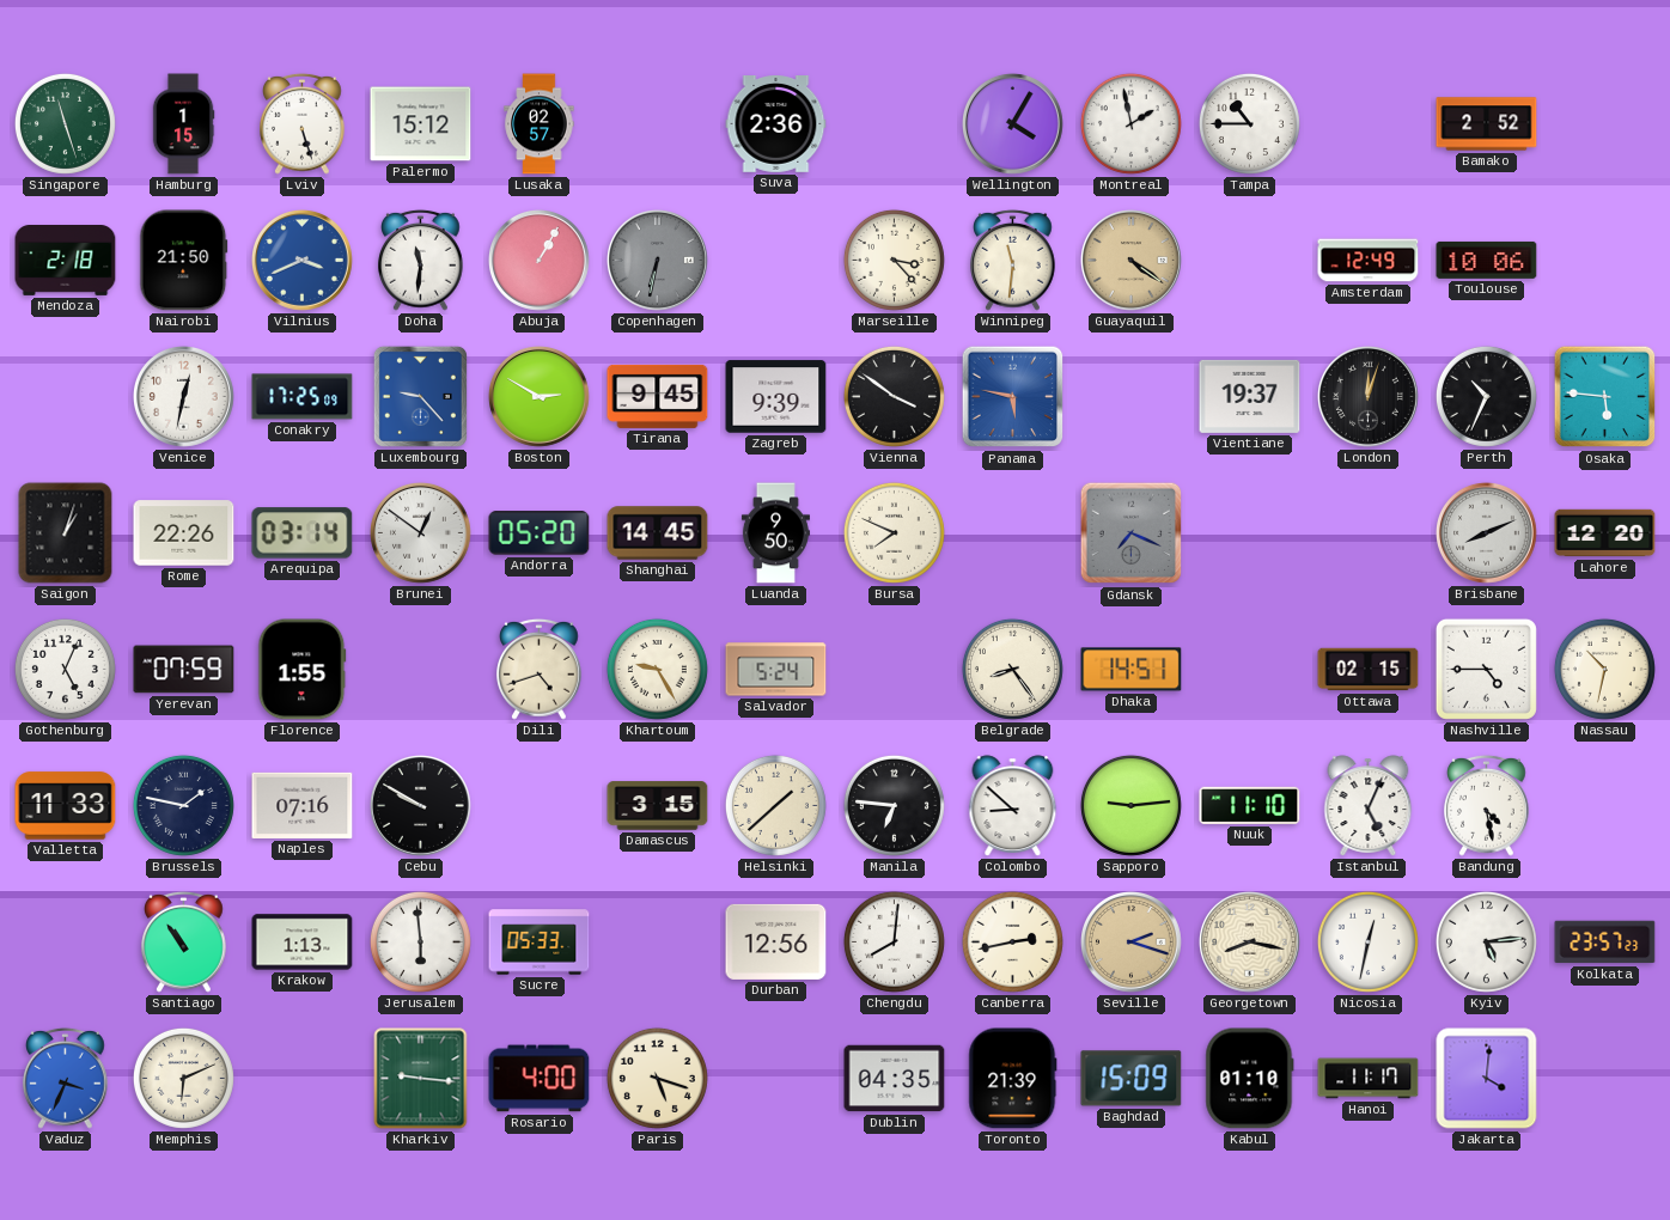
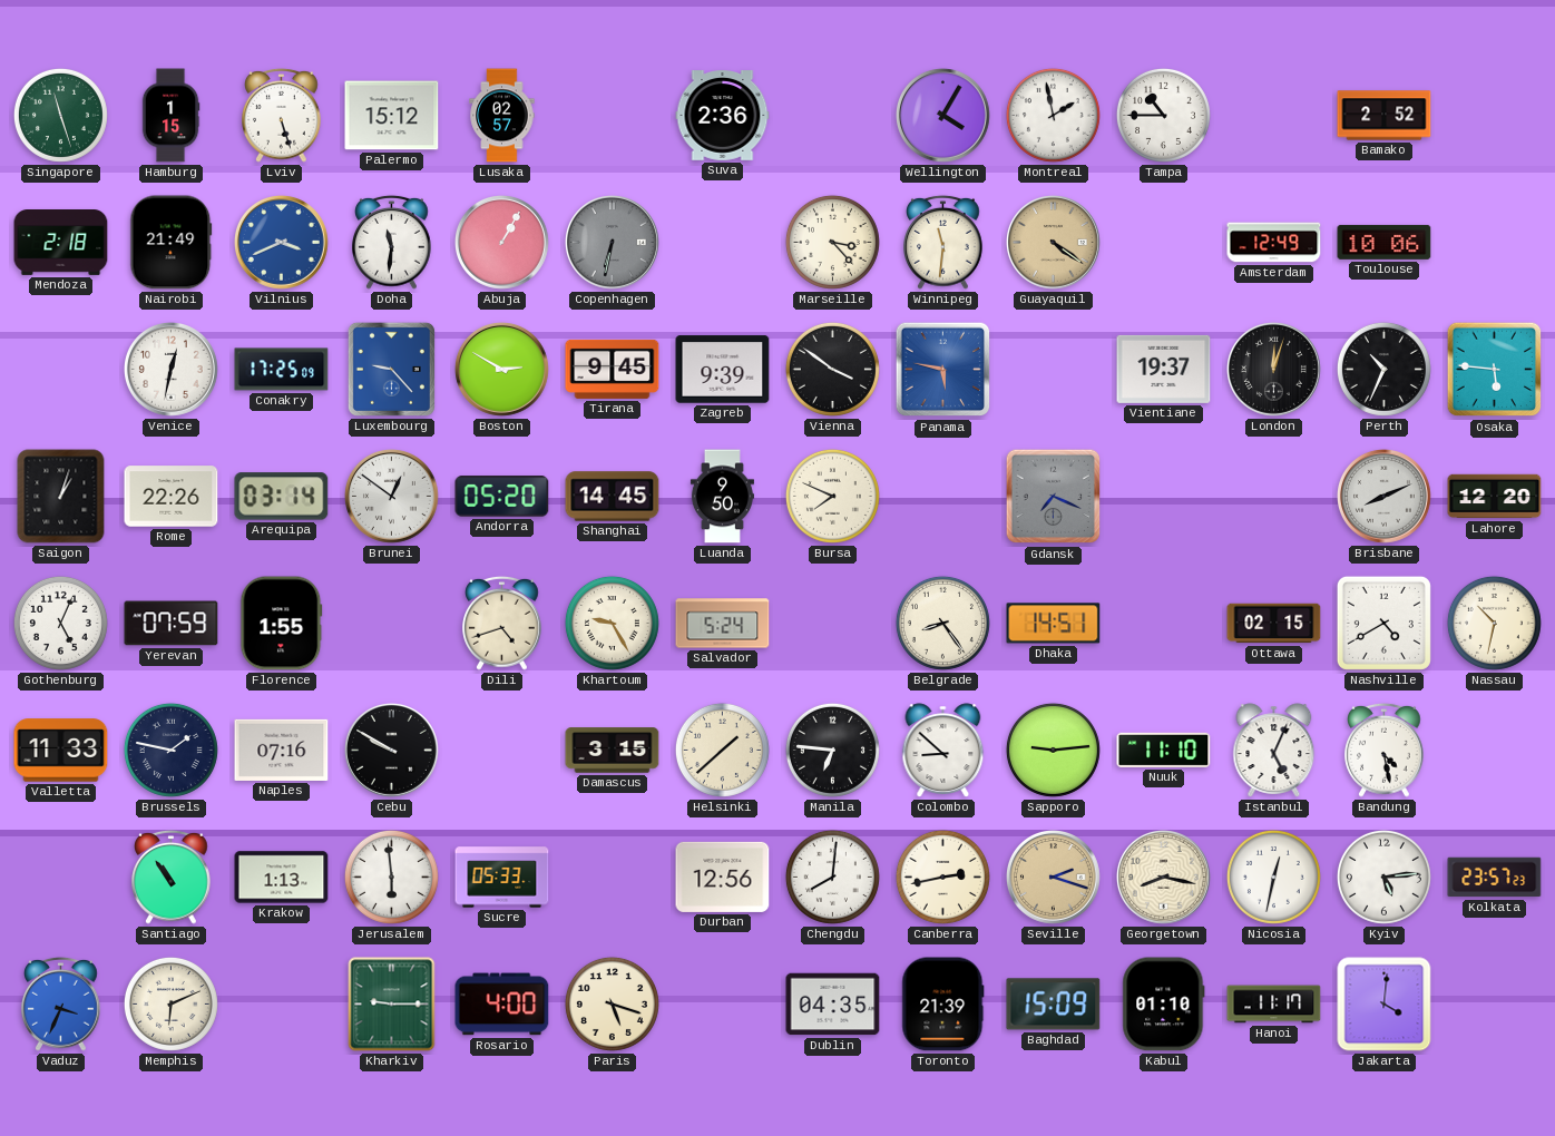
Nairobi: 21:50 -> 21:49
Nashville: 4:45 -> 4:40
Kharkiv: 9:16 -> 9:15
